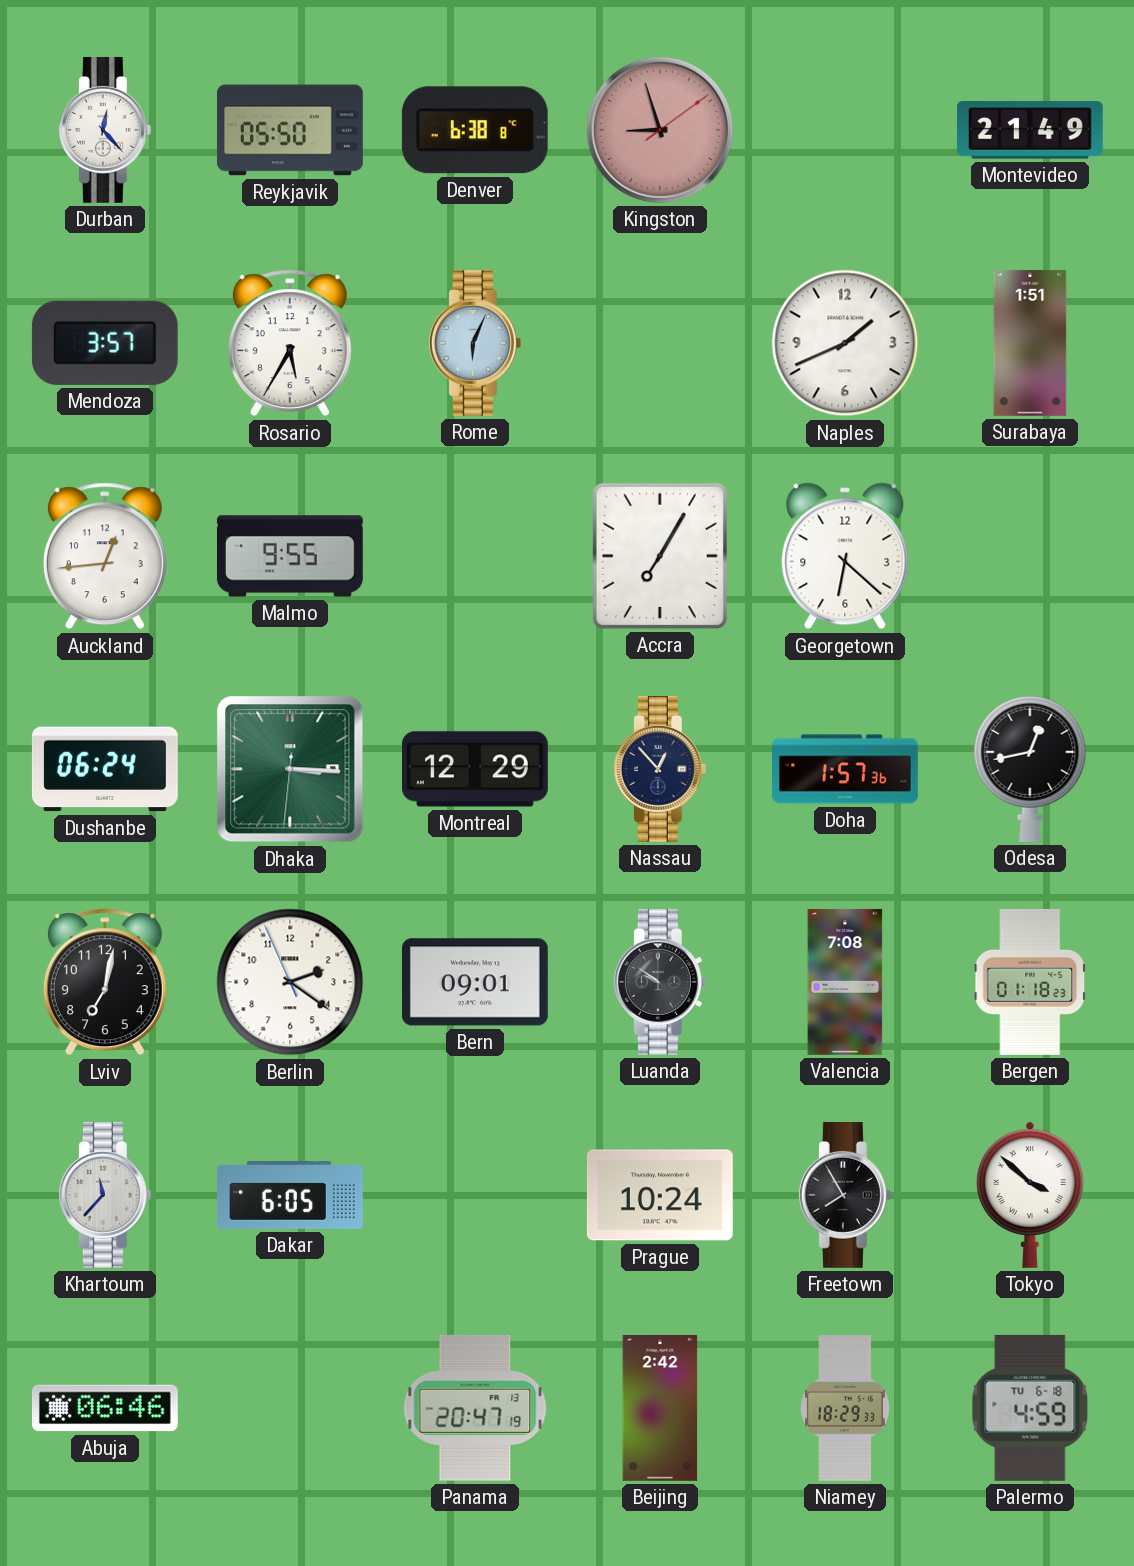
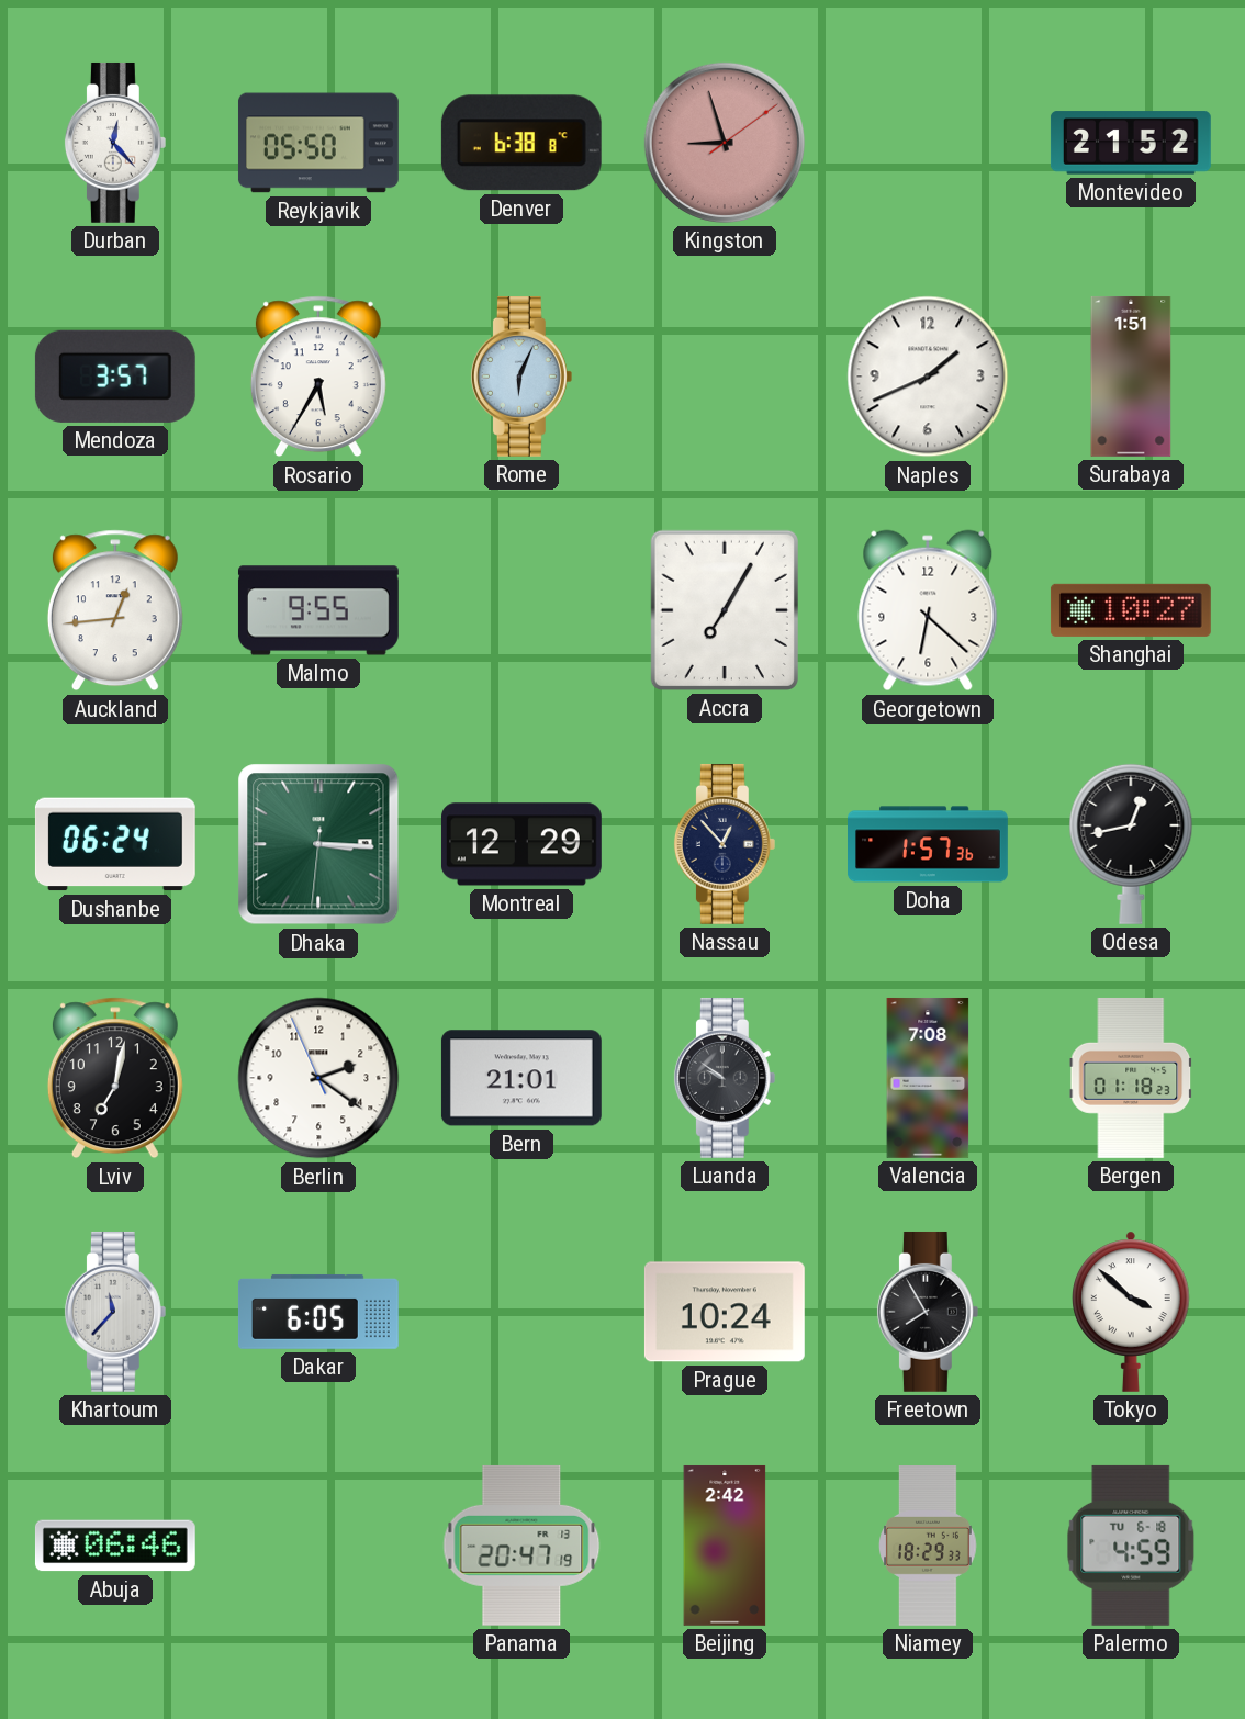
Montevideo: 21:49 -> 21:52
Shanghai: none -> 10:27
Bern: 09:01 -> 21:01
